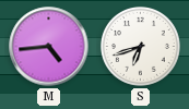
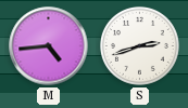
S: 6:42 -> 2:42
